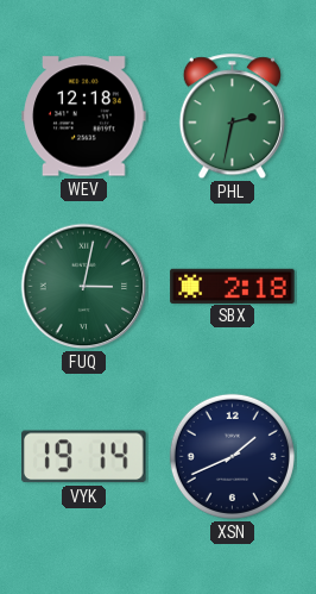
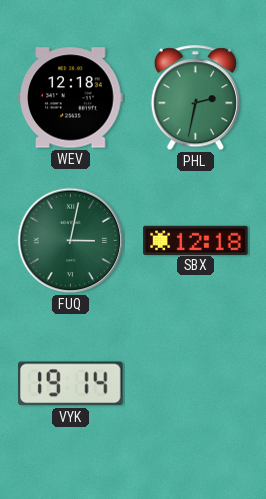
SBX: 2:18 -> 12:18
XSN: 1:41 -> none
